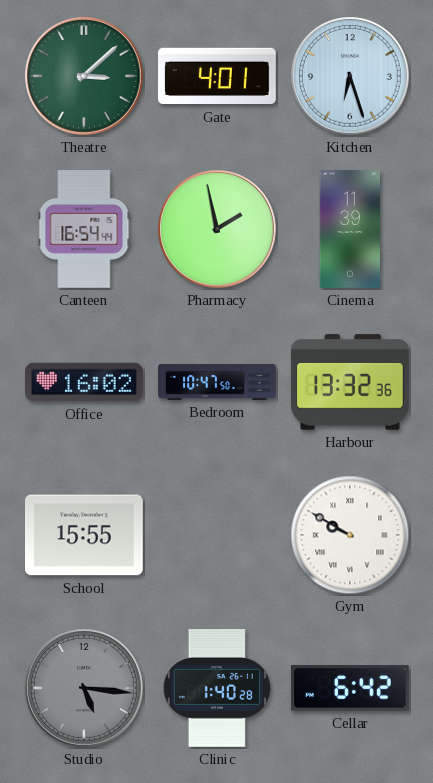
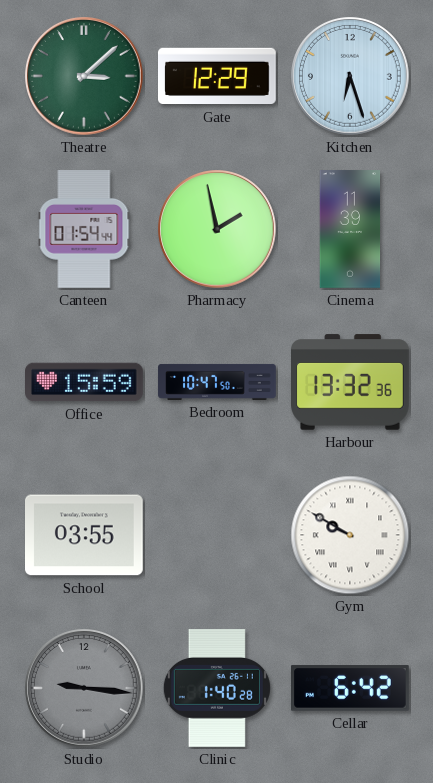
Gate: 4:01 -> 12:29
Canteen: 16:54 -> 01:54
Office: 16:02 -> 15:59
School: 15:55 -> 03:55
Studio: 5:16 -> 9:16
